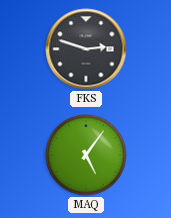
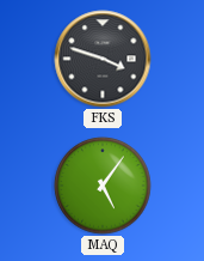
FKS: 2:48 -> 3:48
